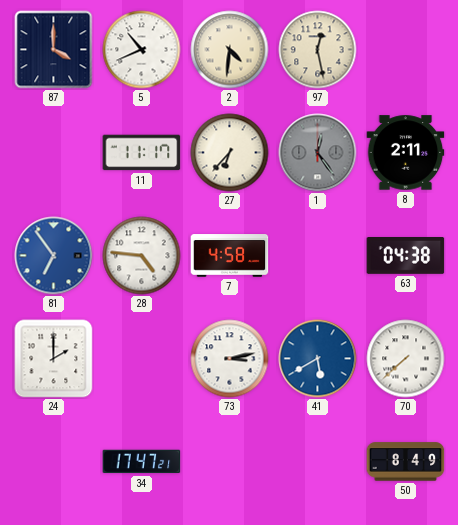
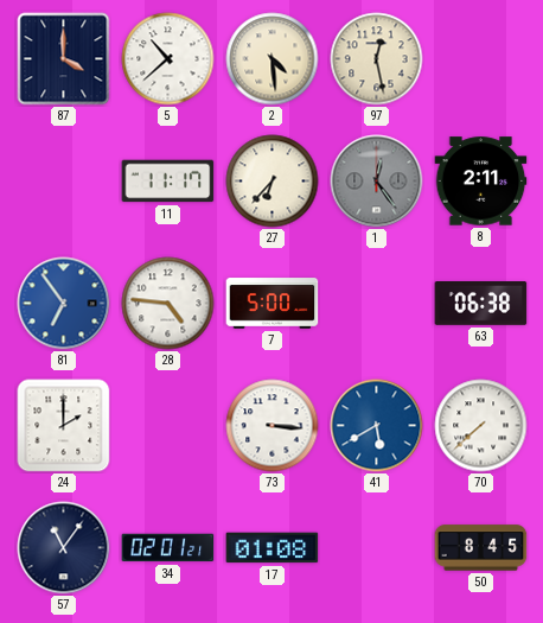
5: 10:41 -> 10:38
2: 4:31 -> 4:29
7: 4:58 -> 5:00
63: 04:38 -> 06:38
73: 3:13 -> 3:16
57: none -> 11:06
34: 17:47 -> 02:01
17: none -> 01:08
50: 8:49 -> 8:45
